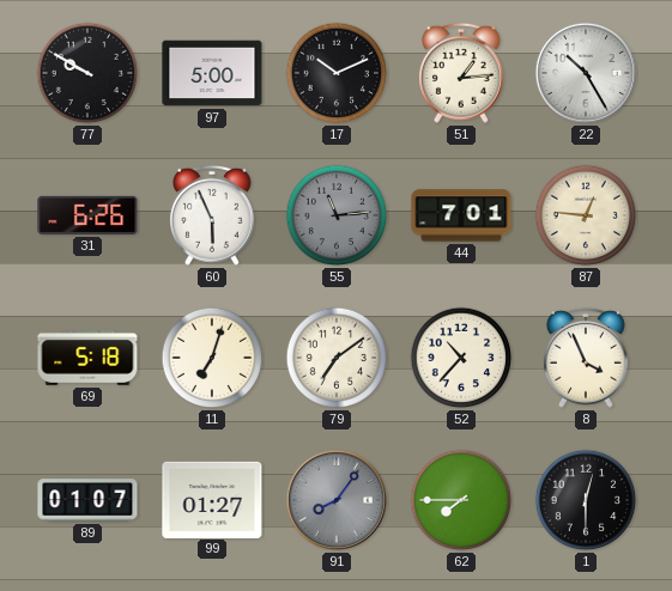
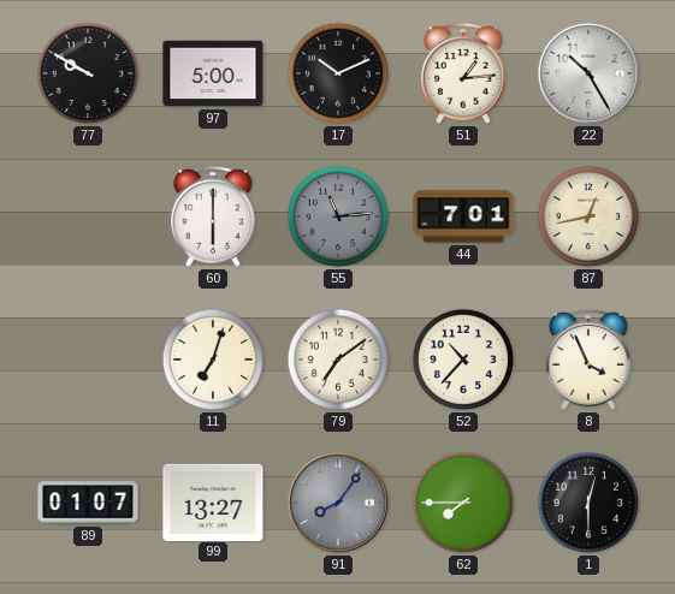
31: 6:26 -> none
60: 5:56 -> 6:00
87: 12:46 -> 12:43
69: 5:18 -> none
99: 01:27 -> 13:27
